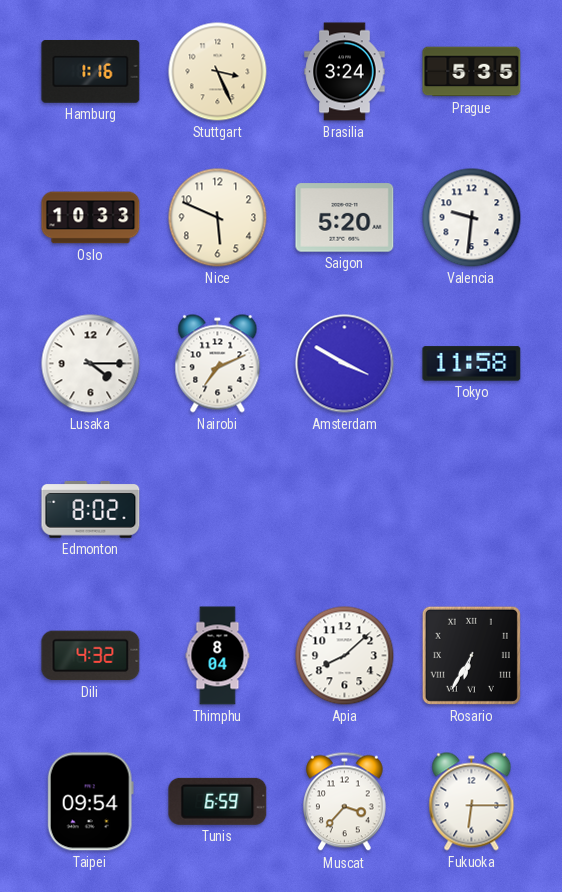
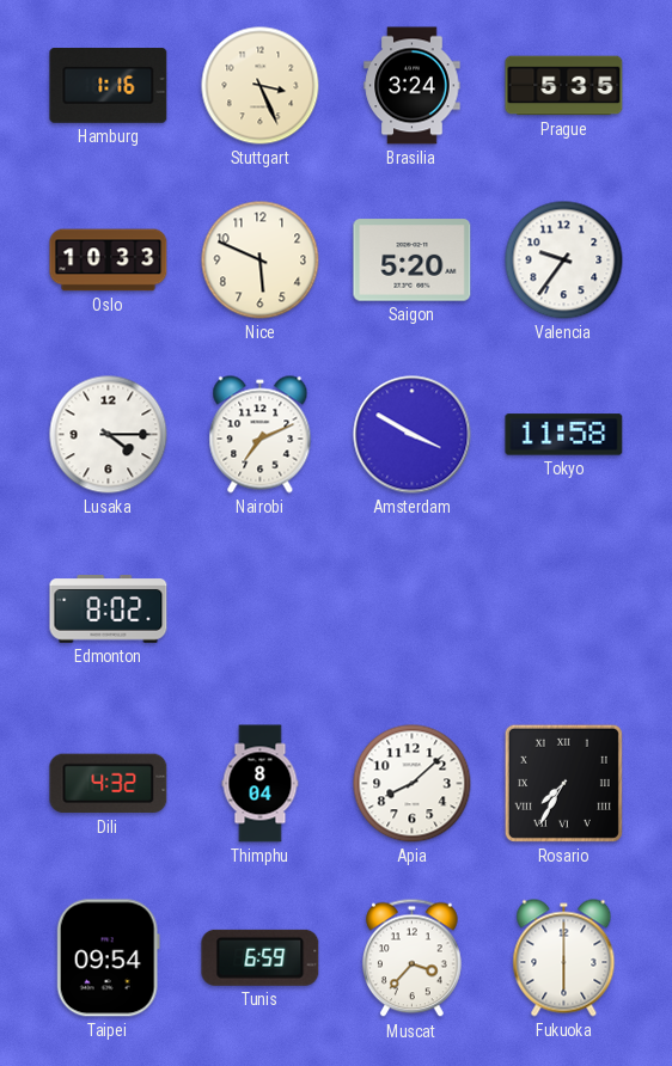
Valencia: 9:31 -> 9:36
Rosario: 6:35 -> 7:35
Fukuoka: 6:15 -> 6:00
